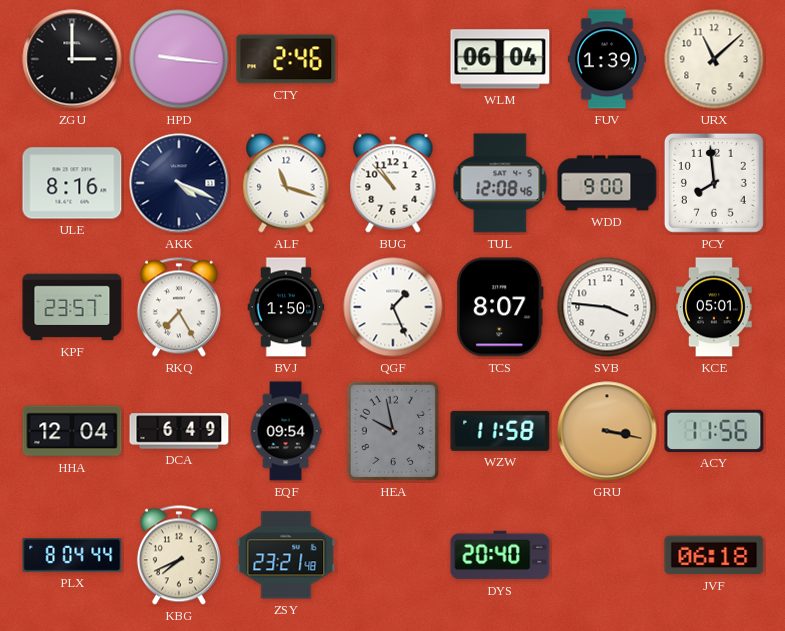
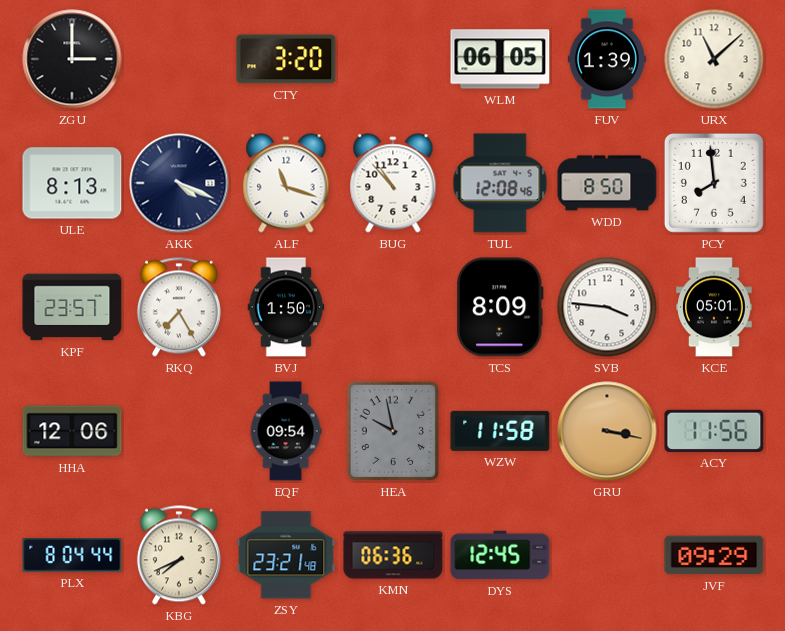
HPD: 9:16 -> none
CTY: 2:46 -> 3:20
WLM: 06:04 -> 06:05
ULE: 8:16 -> 8:13
WDD: 9:00 -> 8:50
QGF: 1:26 -> none
TCS: 8:07 -> 8:09
HHA: 12:04 -> 12:06
DCA: 6:49 -> none
KMN: none -> 06:36
DYS: 20:40 -> 12:45
JVF: 06:18 -> 09:29
